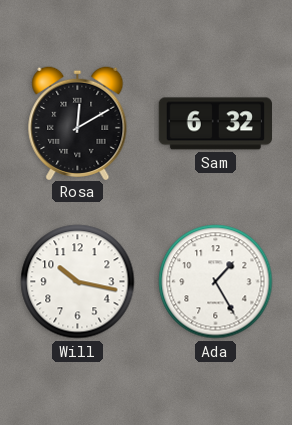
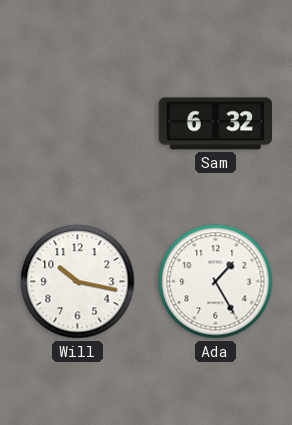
Rosa: 12:10 -> none
